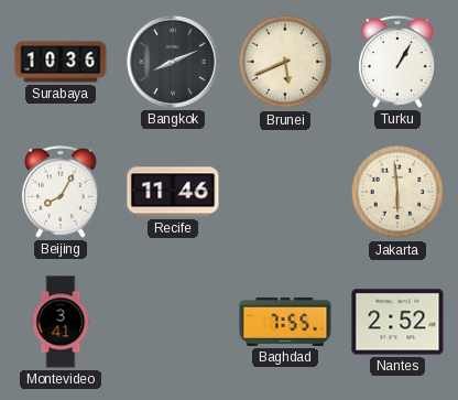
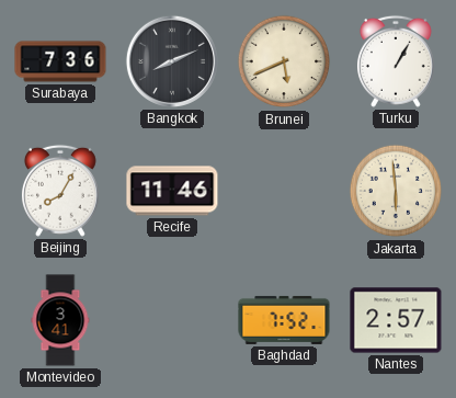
Surabaya: 10:36 -> 7:36
Baghdad: 7:55 -> 7:52
Nantes: 2:52 -> 2:57
